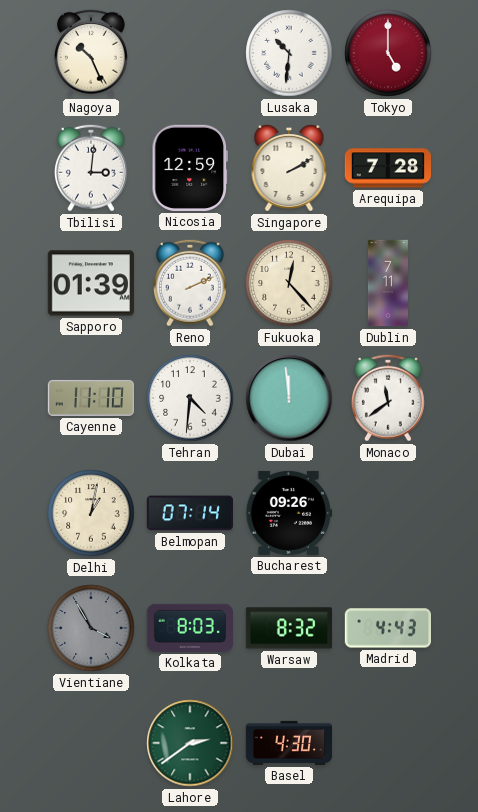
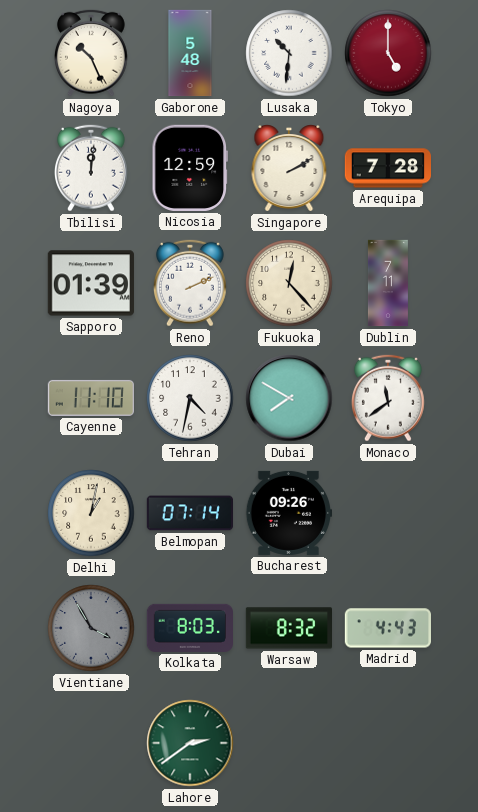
Gaborone: none -> 5:48
Tbilisi: 3:01 -> 12:01
Tehran: 4:31 -> 4:32
Dubai: 11:59 -> 7:50
Basel: 4:30 -> none
